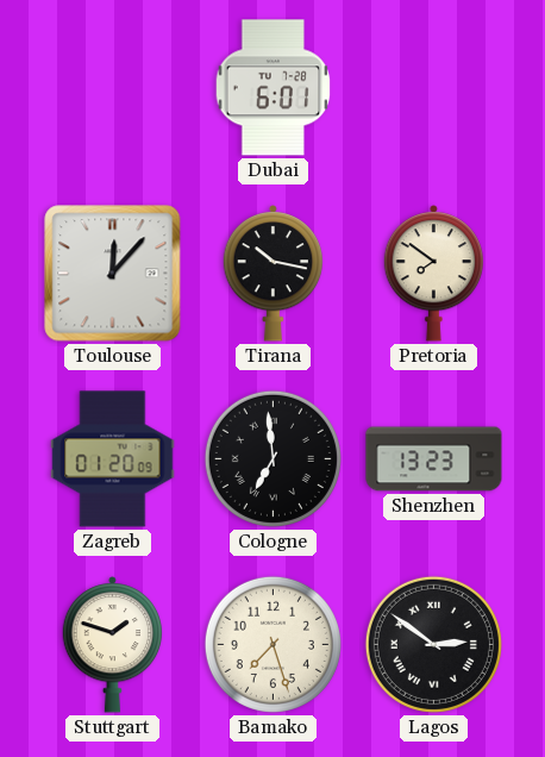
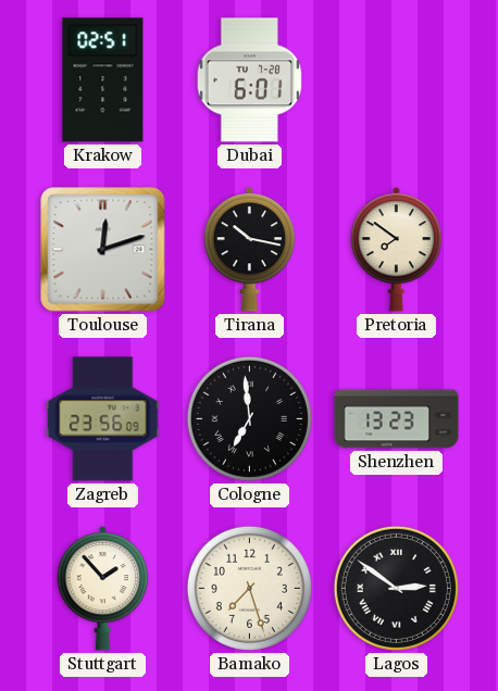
Krakow: none -> 02:51
Toulouse: 12:07 -> 12:12
Zagreb: 01:20 -> 23:56
Stuttgart: 1:48 -> 1:53
